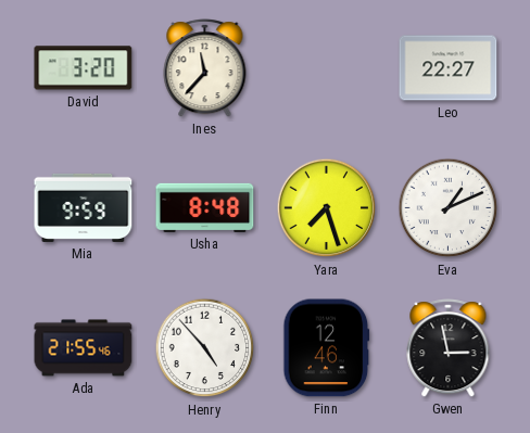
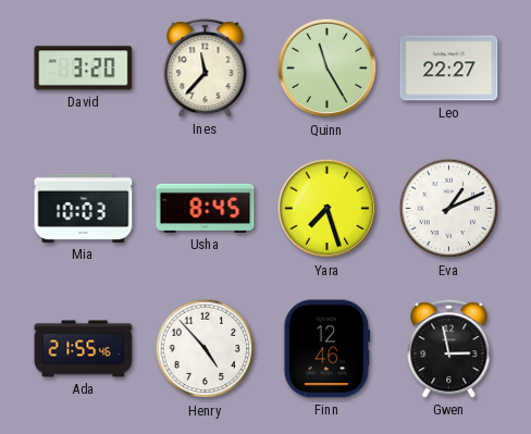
Quinn: none -> 11:25
Mia: 9:59 -> 10:03
Usha: 8:48 -> 8:45
